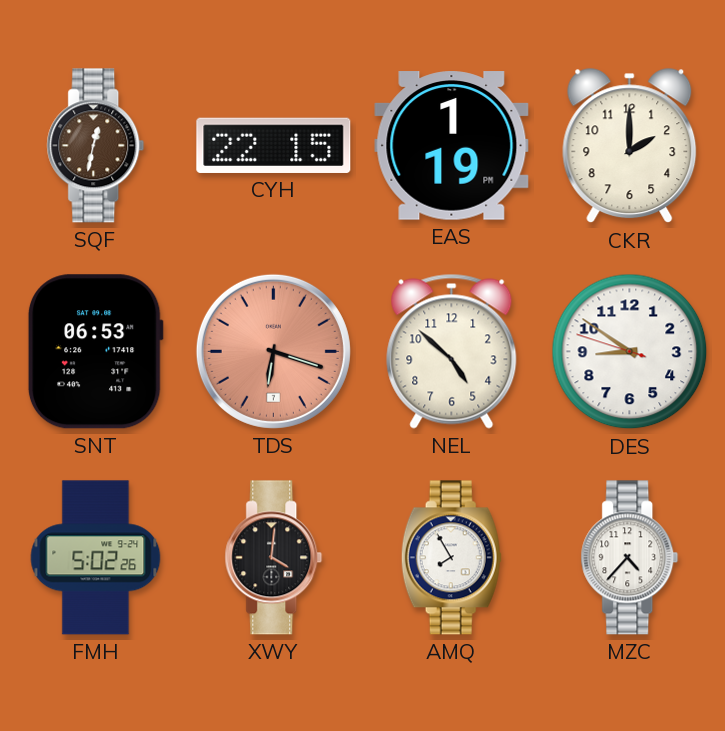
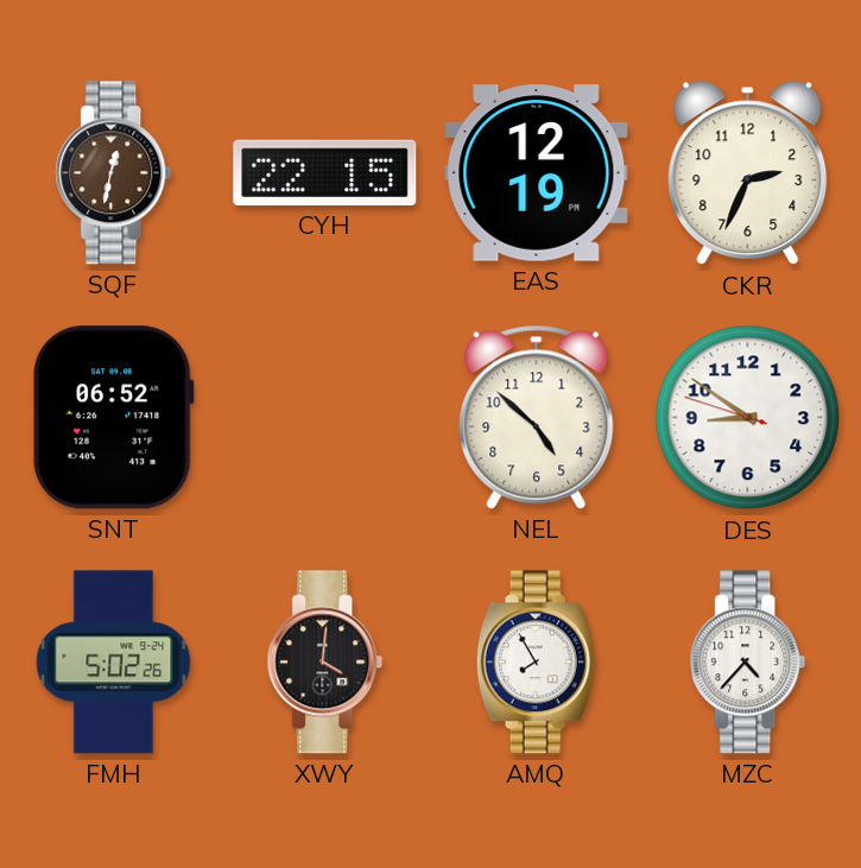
EAS: 1:19 -> 12:19
CKR: 2:00 -> 2:34
SNT: 06:53 -> 06:52
TDS: 6:18 -> none
